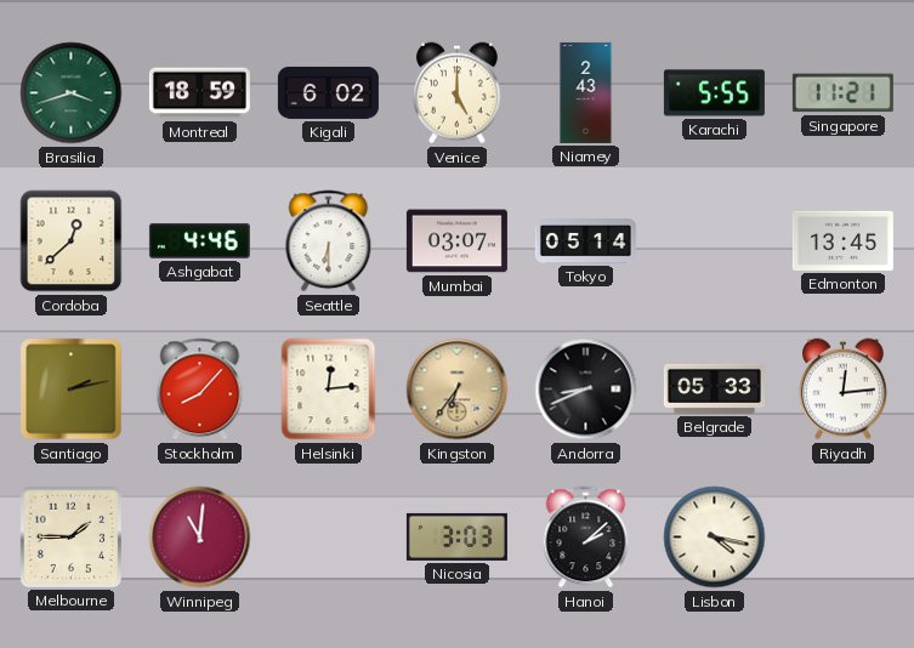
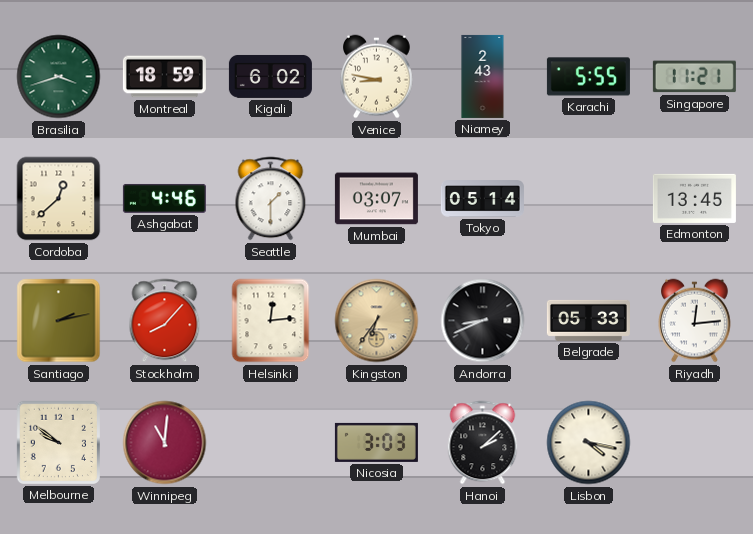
Venice: 5:00 -> 8:47
Seattle: 6:30 -> 1:30
Melbourne: 1:45 -> 9:51
